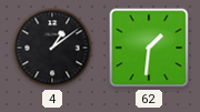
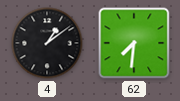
62: 1:31 -> 7:31
